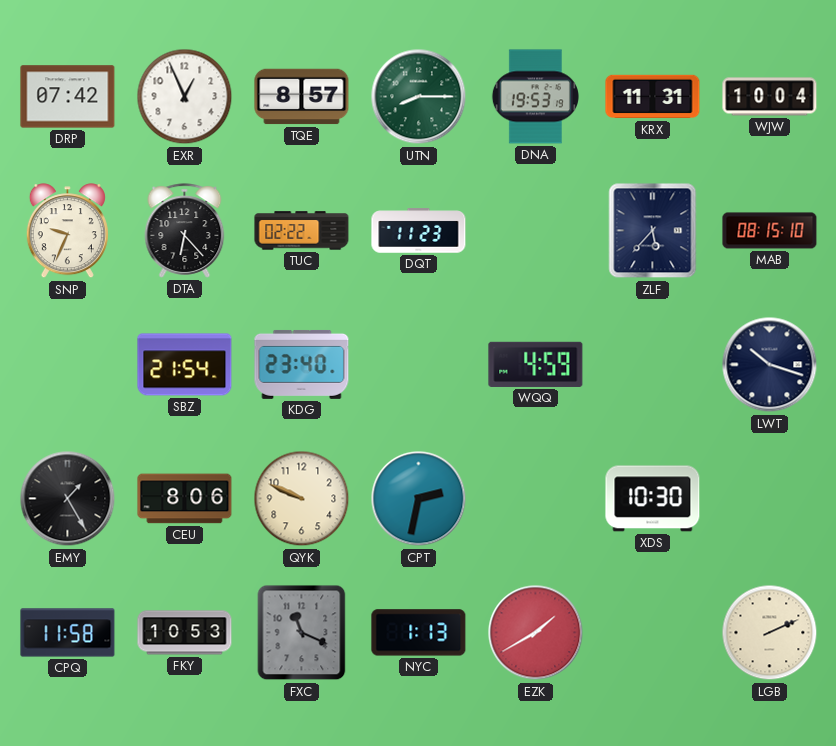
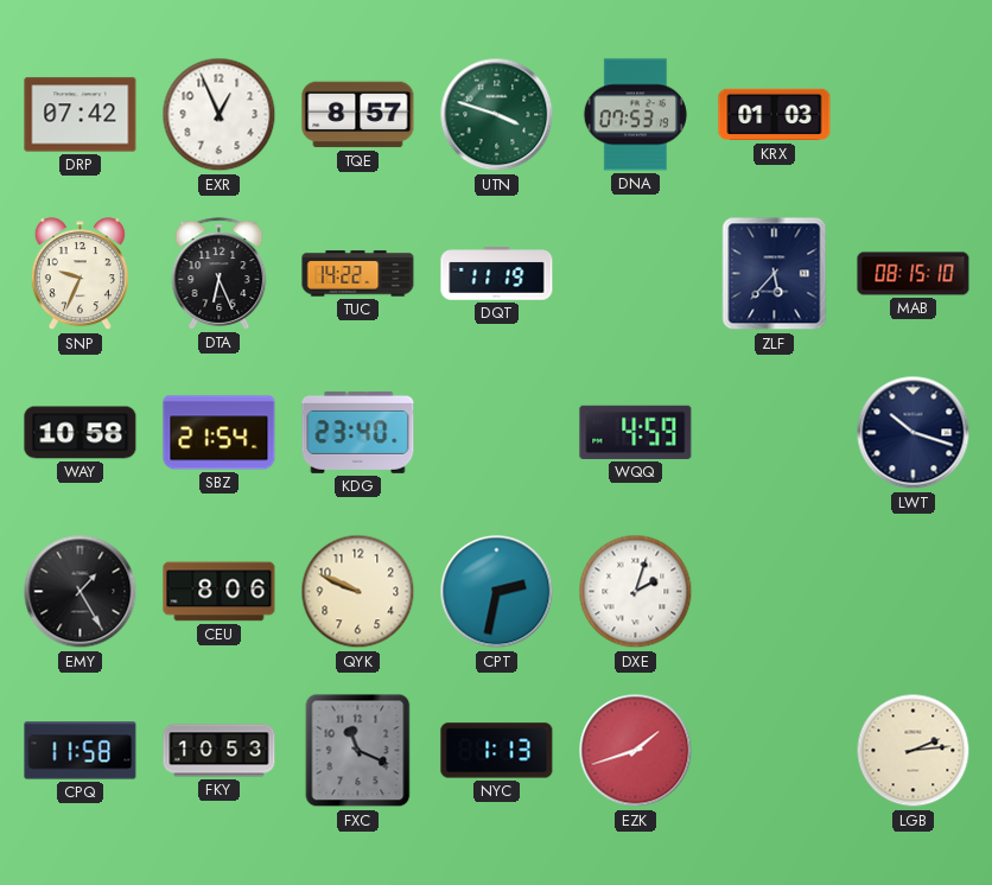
UTN: 8:15 -> 3:48
DNA: 19:53 -> 07:53
KRX: 11:31 -> 01:03
WJW: 10:04 -> none
DTA: 6:23 -> 6:26
TUC: 02:22 -> 14:22
DQT: 11:23 -> 11:19
WAY: none -> 10:58
DXE: none -> 2:03
XDS: 10:30 -> none
EZK: 1:40 -> 1:42
LGB: 2:11 -> 2:14
